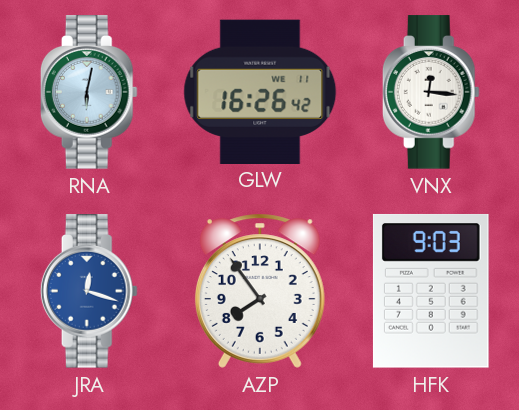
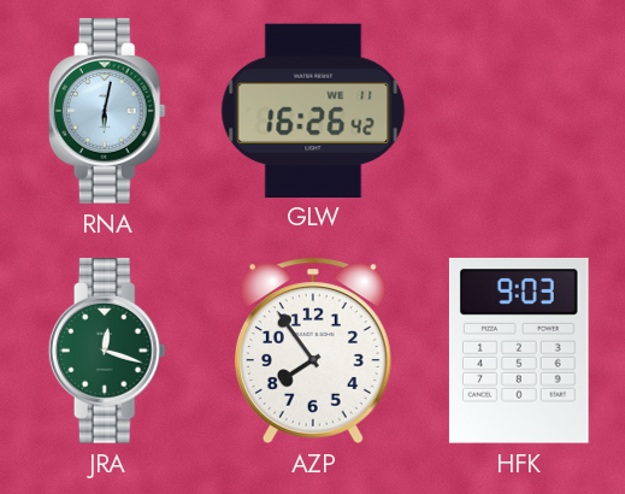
VNX: 12:16 -> none
JRA dial: blue -> green
